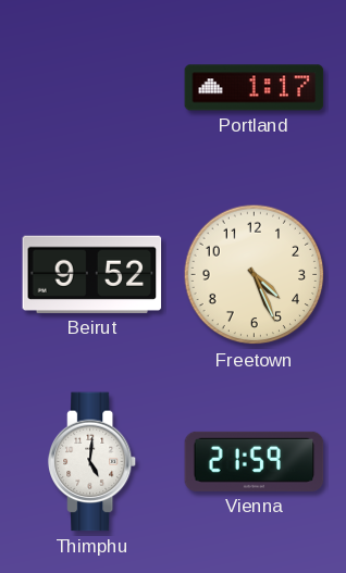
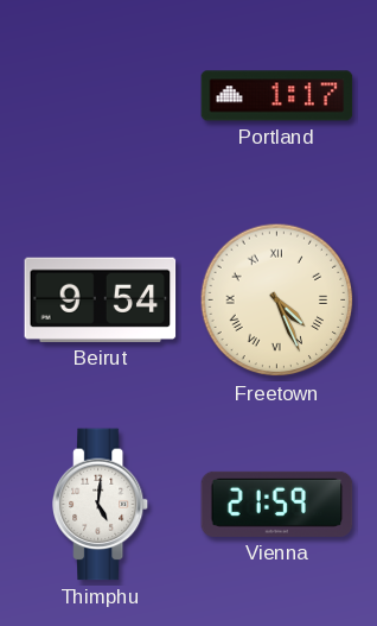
Beirut: 9:52 -> 9:54
Freetown numerals: Arabic -> Roman
